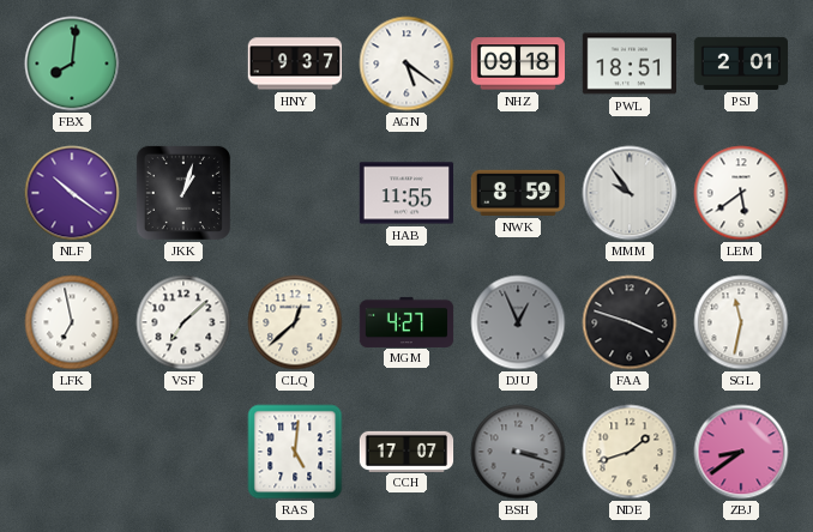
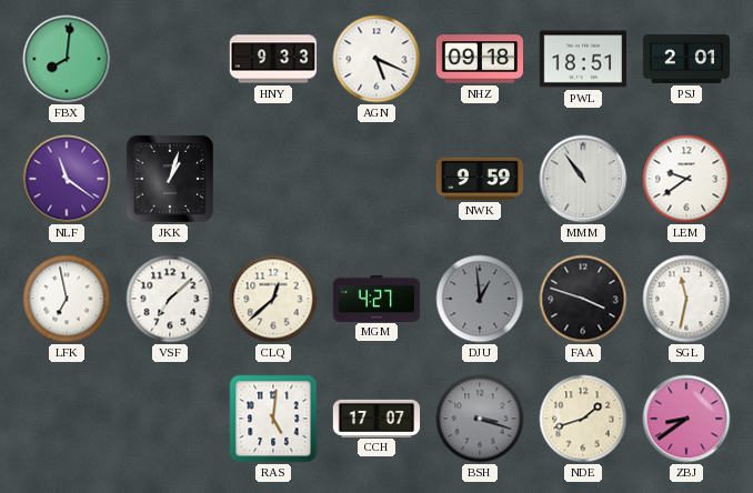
HNY: 9:37 -> 9:33
AGN: 5:21 -> 5:19
NLF: 10:21 -> 11:21
HAB: 11:55 -> none
NWK: 8:59 -> 9:59
MMM: 9:54 -> 10:54
LEM: 5:39 -> 9:39
DJU: 12:56 -> 12:59
